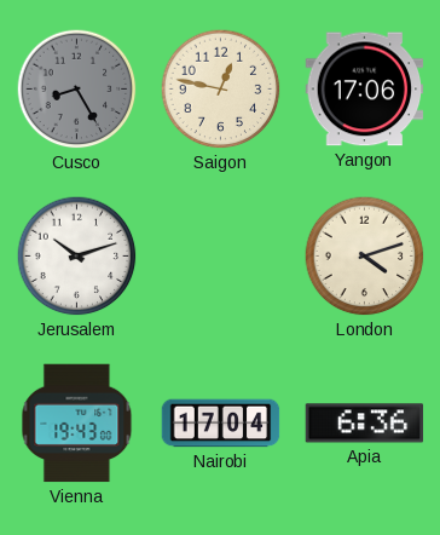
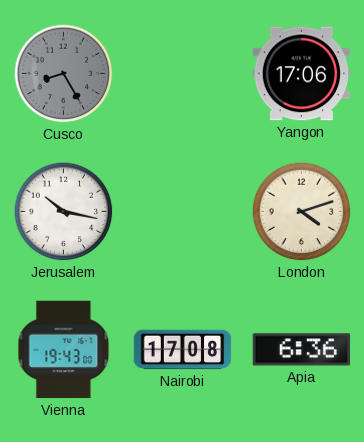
Saigon: 12:47 -> none
Jerusalem: 10:12 -> 10:17
Nairobi: 17:04 -> 17:08
